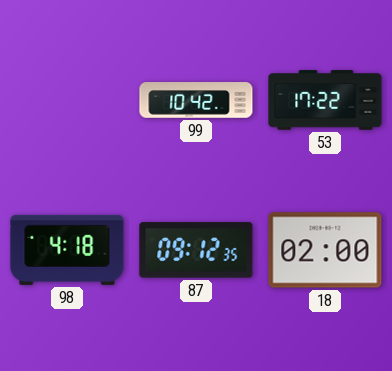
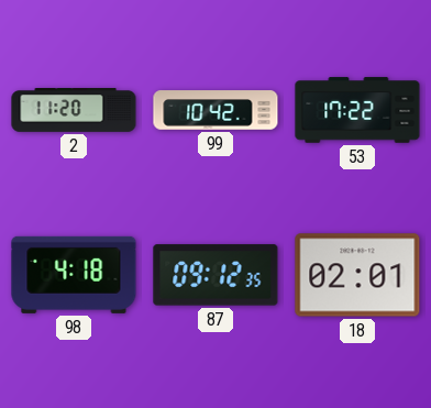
2: none -> 11:20
18: 02:00 -> 02:01
